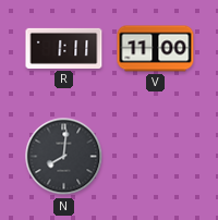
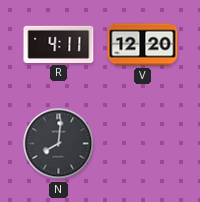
R: 1:11 -> 4:11
V: 11:00 -> 12:20
